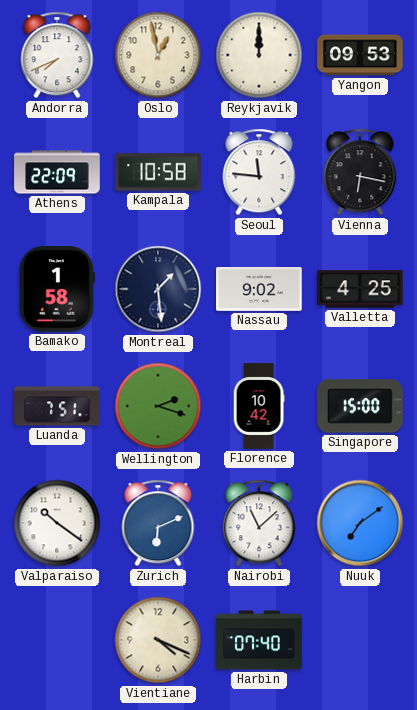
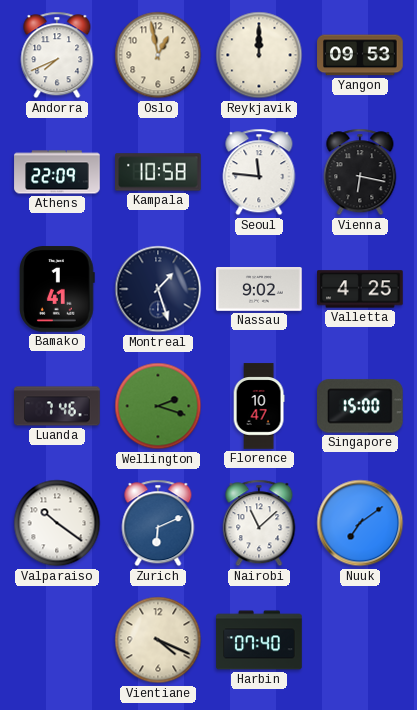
Bamako: 1:58 -> 1:41
Montreal: 1:29 -> 1:27
Luanda: 7:51 -> 7:46
Florence: 10:42 -> 10:47
